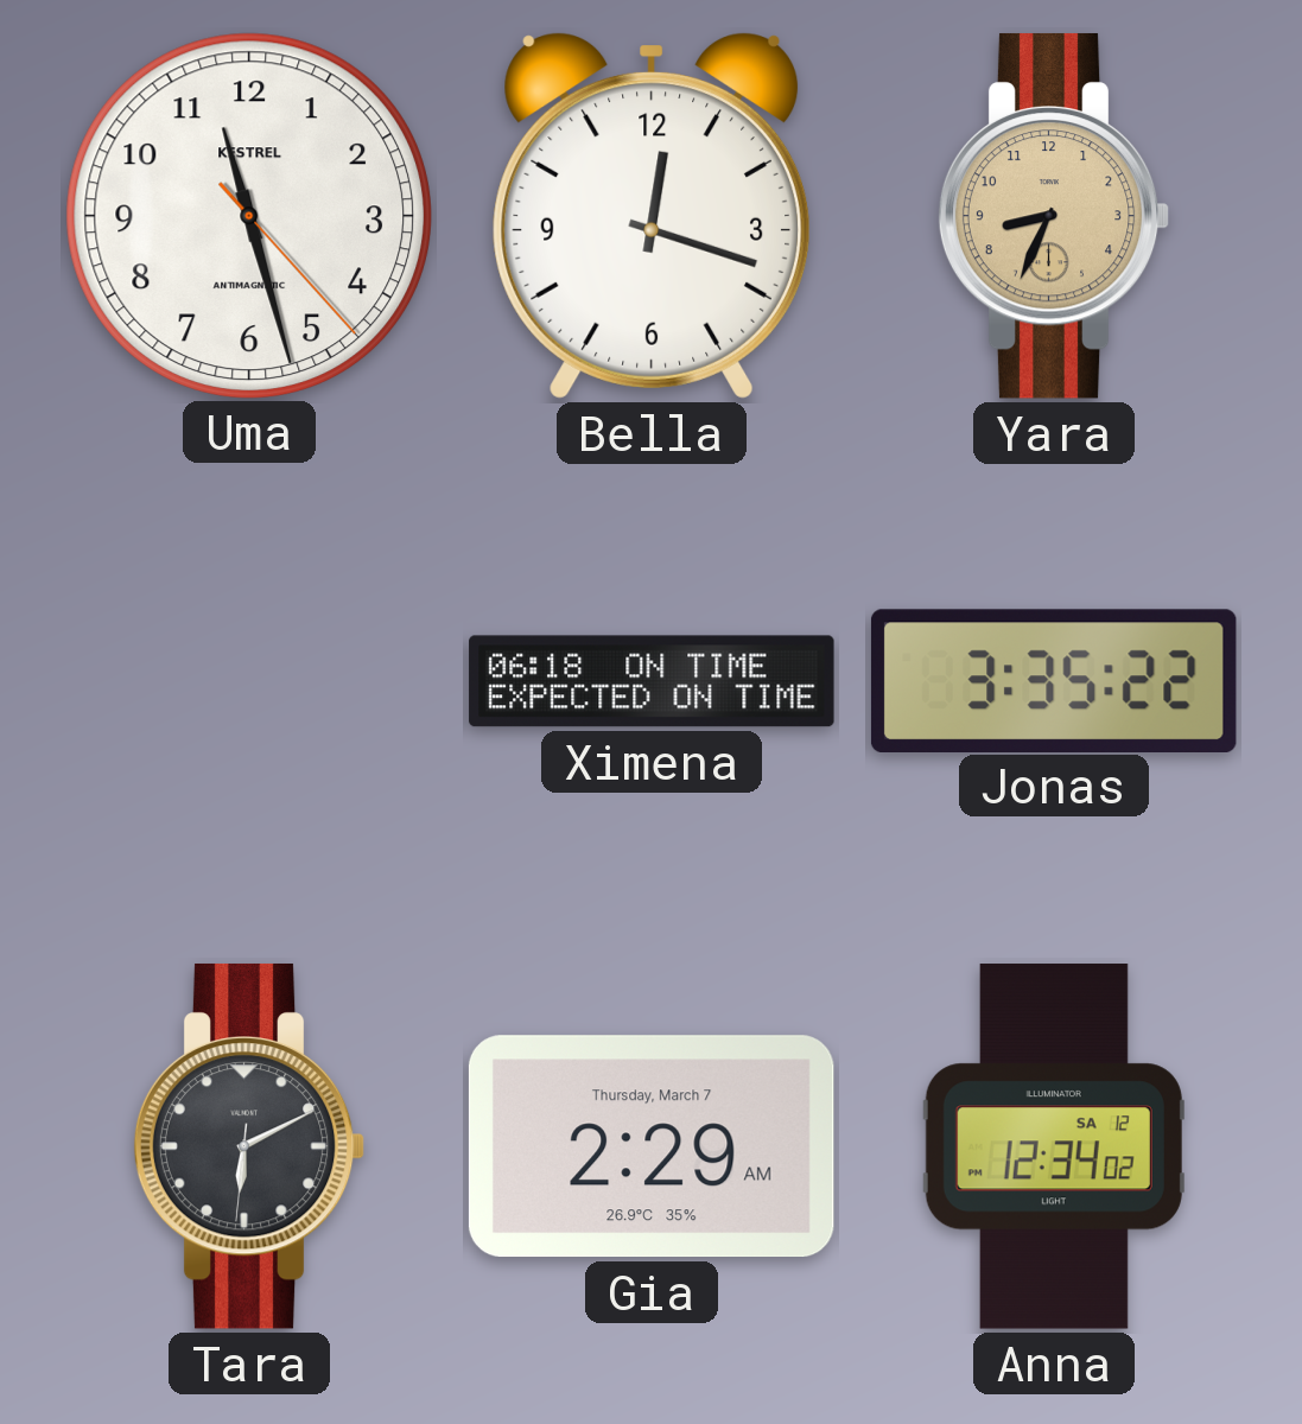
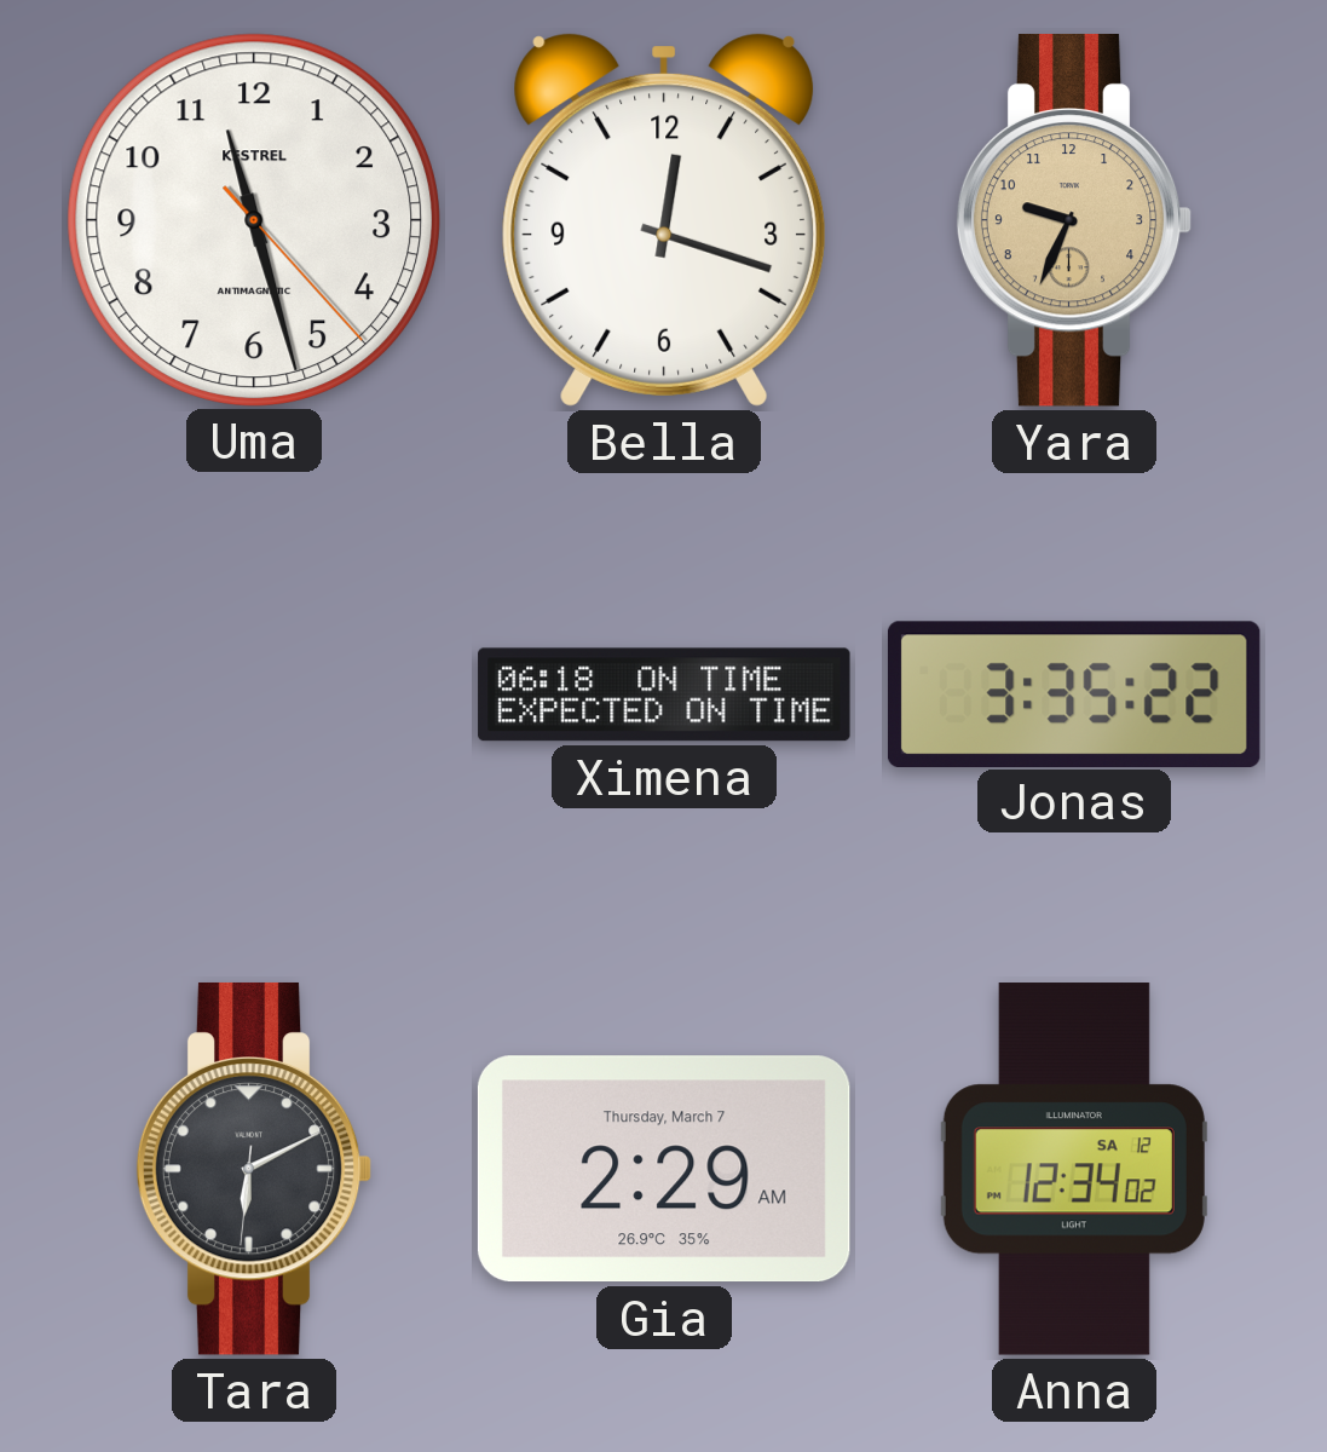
Yara: 8:34 -> 9:34
